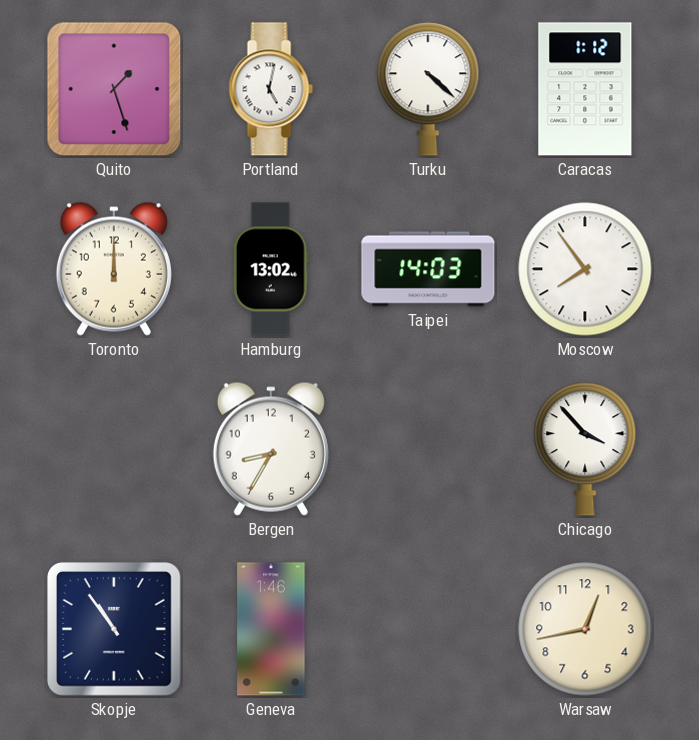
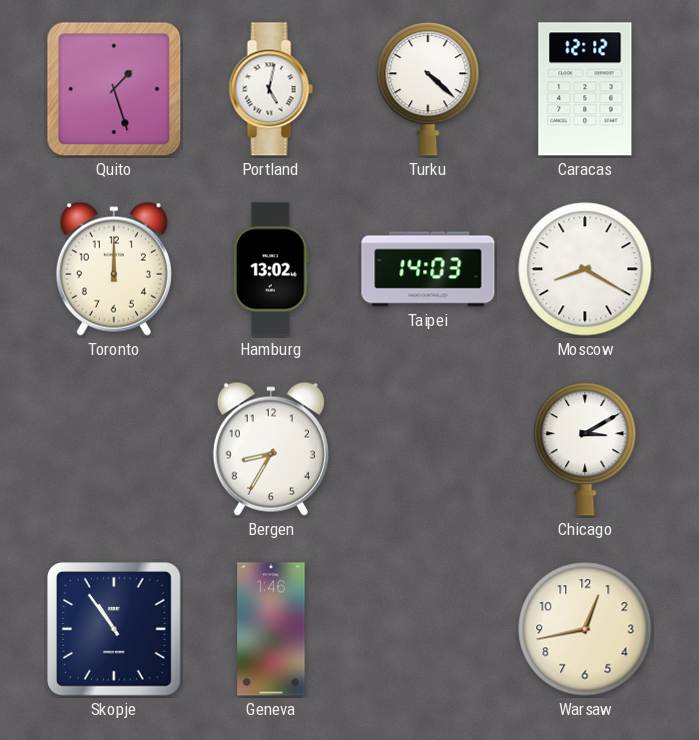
Caracas: 1:12 -> 12:12
Moscow: 7:54 -> 8:20
Chicago: 3:53 -> 3:10
